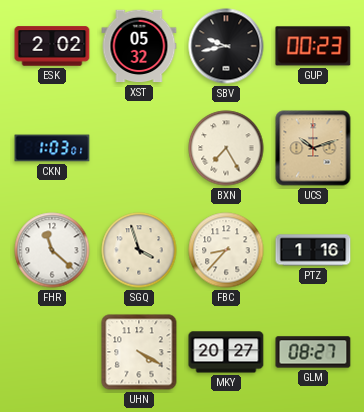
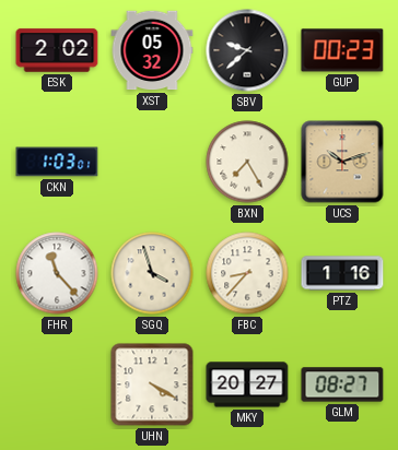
SBV: 9:43 -> 9:38
FHR: 11:22 -> 11:23
